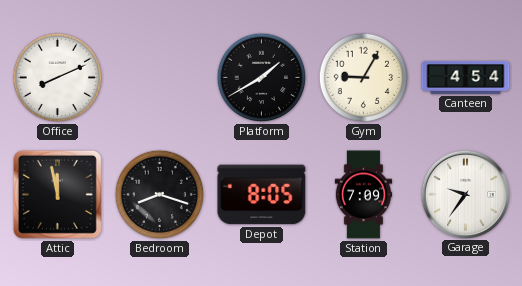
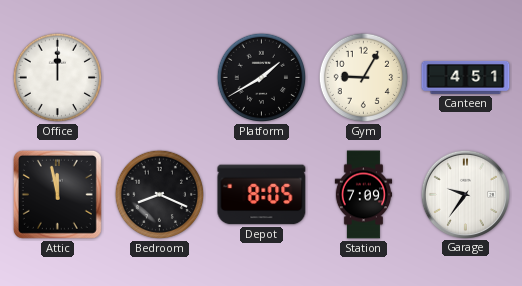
Office: 8:11 -> 12:00
Canteen: 4:54 -> 4:51
Bedroom: 8:18 -> 8:19
